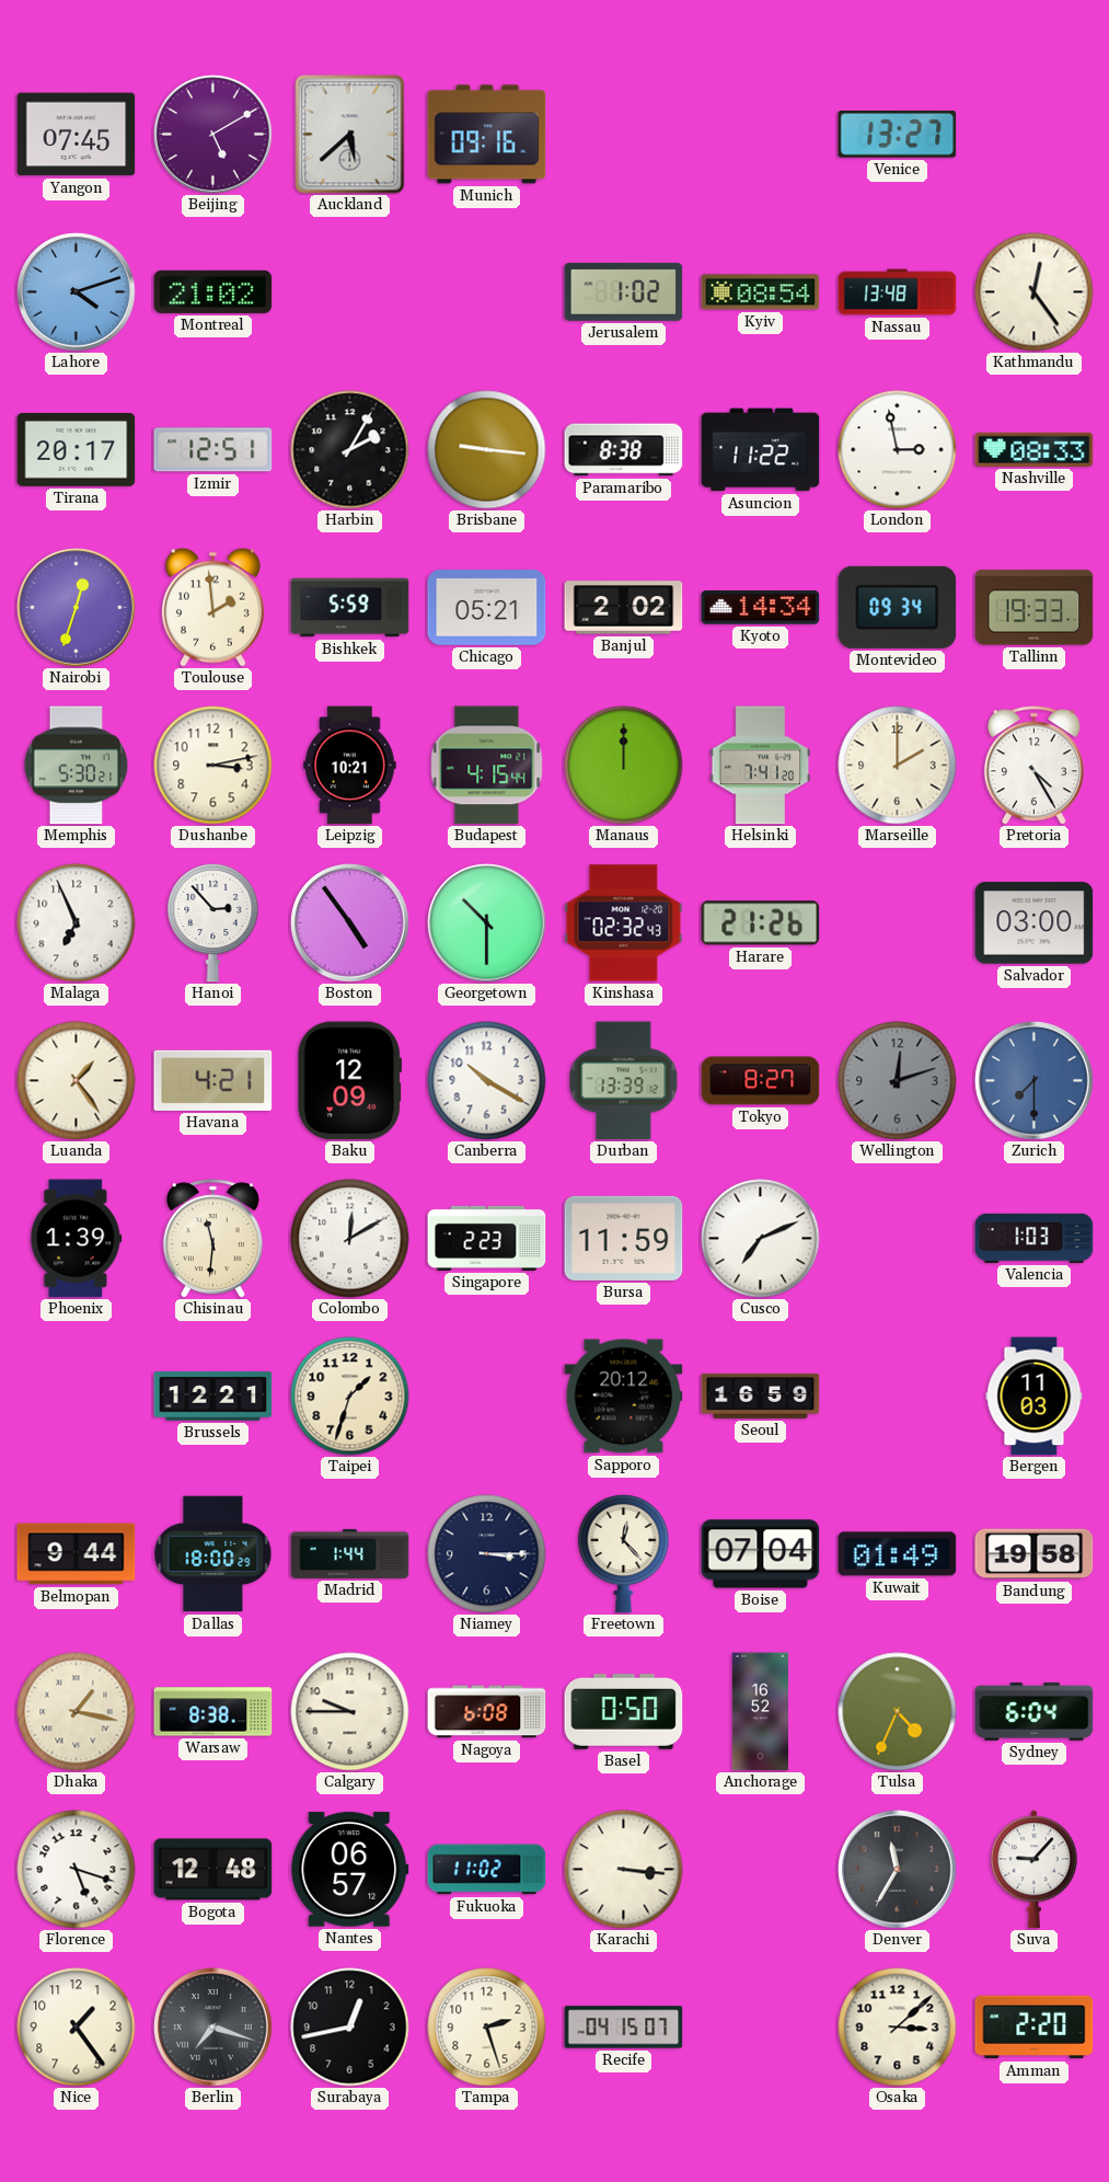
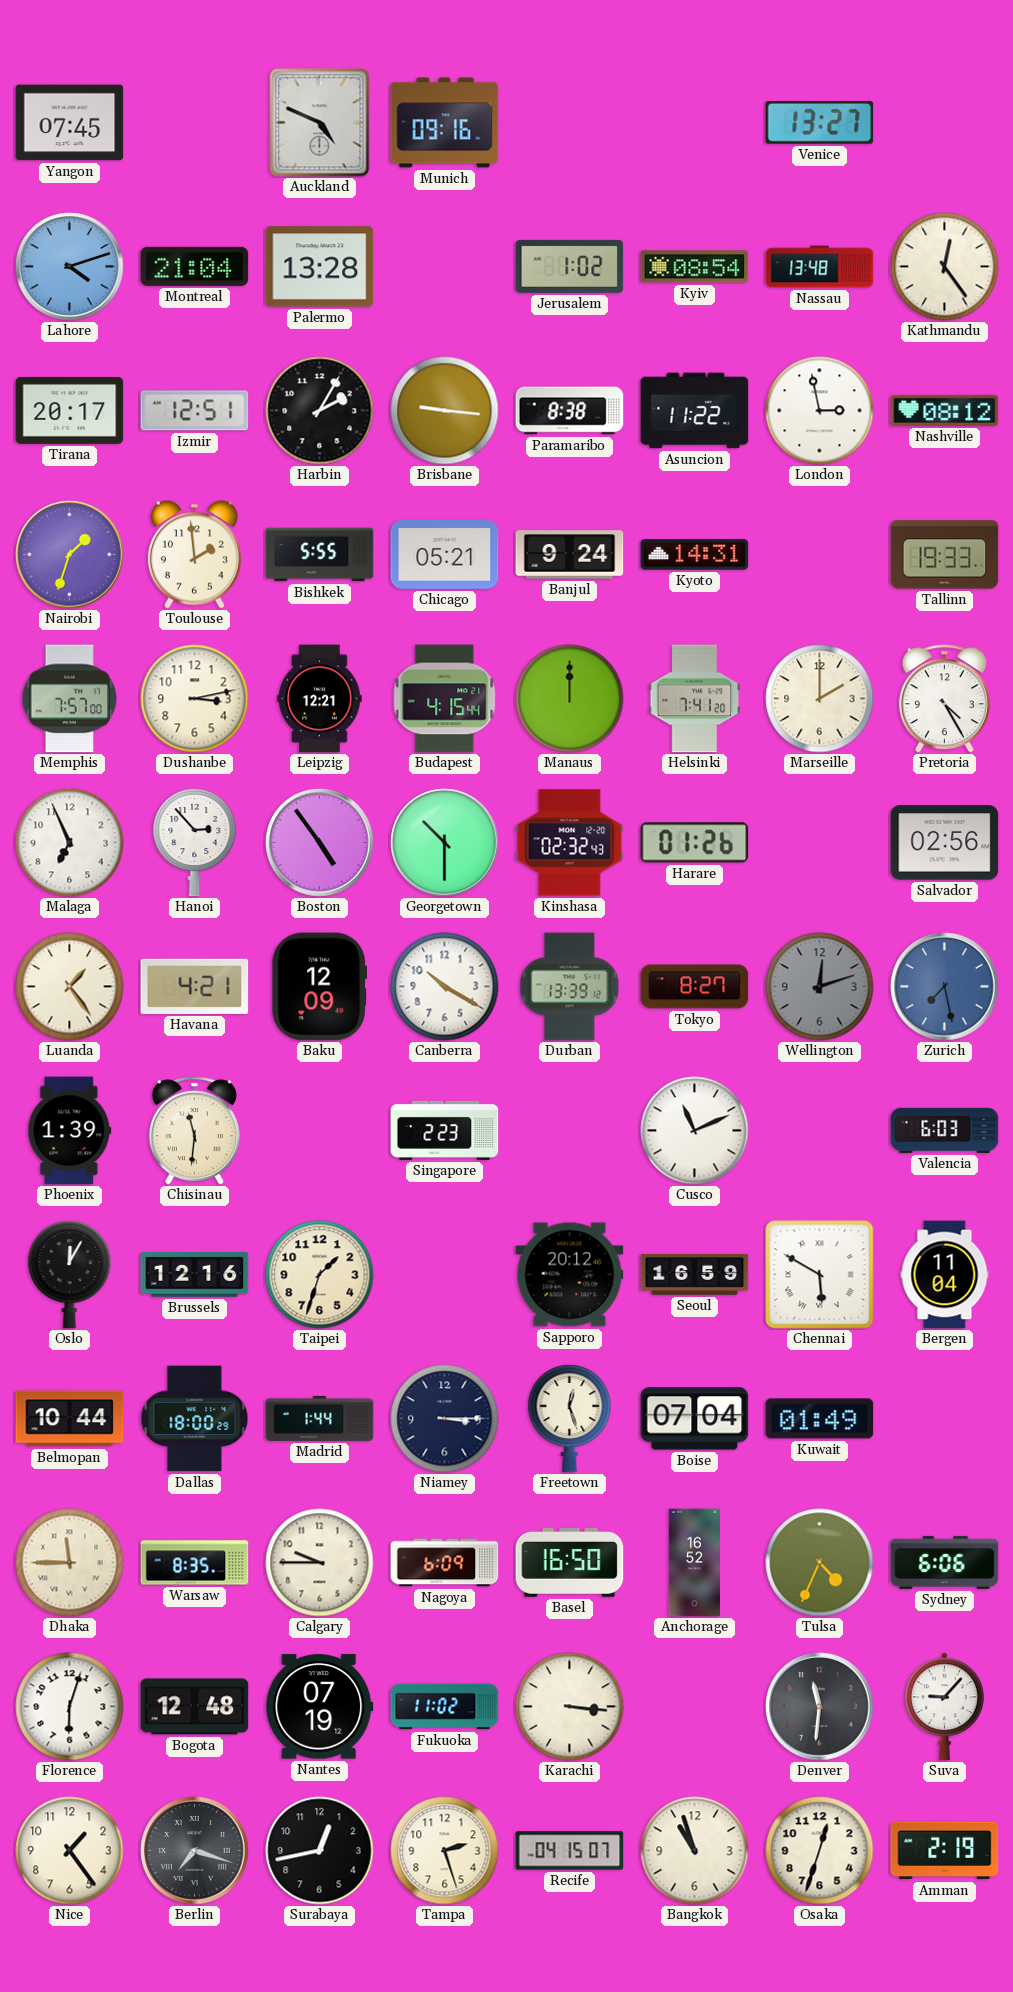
Beijing: 5:10 -> none
Auckland: 5:38 -> 4:49
Montreal: 21:02 -> 21:04
Palermo: none -> 13:28
Nashville: 08:33 -> 08:12
Nairobi: 12:33 -> 1:33
Bishkek: 5:59 -> 5:55
Banjul: 2:02 -> 9:24
Kyoto: 14:34 -> 14:31
Montevideo: 09:34 -> none
Memphis: 5:30 -> 7:57
Leipzig: 10:21 -> 12:21
Harare: 21:26 -> 01:26
Salvador: 03:00 -> 02:56
Zurich: 7:30 -> 7:28
Colombo: 12:10 -> none
Bursa: 11:59 -> none
Cusco: 7:11 -> 11:11
Valencia: 1:03 -> 6:03
Oslo: none -> 12:05
Brussels: 12:21 -> 12:16
Chennai: none -> 5:50
Bergen: 11:03 -> 11:04
Belmopan: 9:44 -> 10:44
Freetown: 12:23 -> 12:27
Bandung: 19:58 -> none
Dhaka: 1:17 -> 11:45
Warsaw: 8:38 -> 8:35
Nagoya: 6:08 -> 6:09
Basel: 0:50 -> 16:50
Sydney: 6:04 -> 6:06
Florence: 5:18 -> 6:03
Nantes: 06:57 -> 07:19
Denver: 11:35 -> 11:31
Bangkok: none -> 10:57
Osaka: 3:08 -> 12:33
Amman: 2:20 -> 2:19
